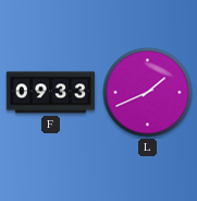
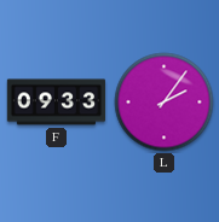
L: 1:41 -> 2:06
